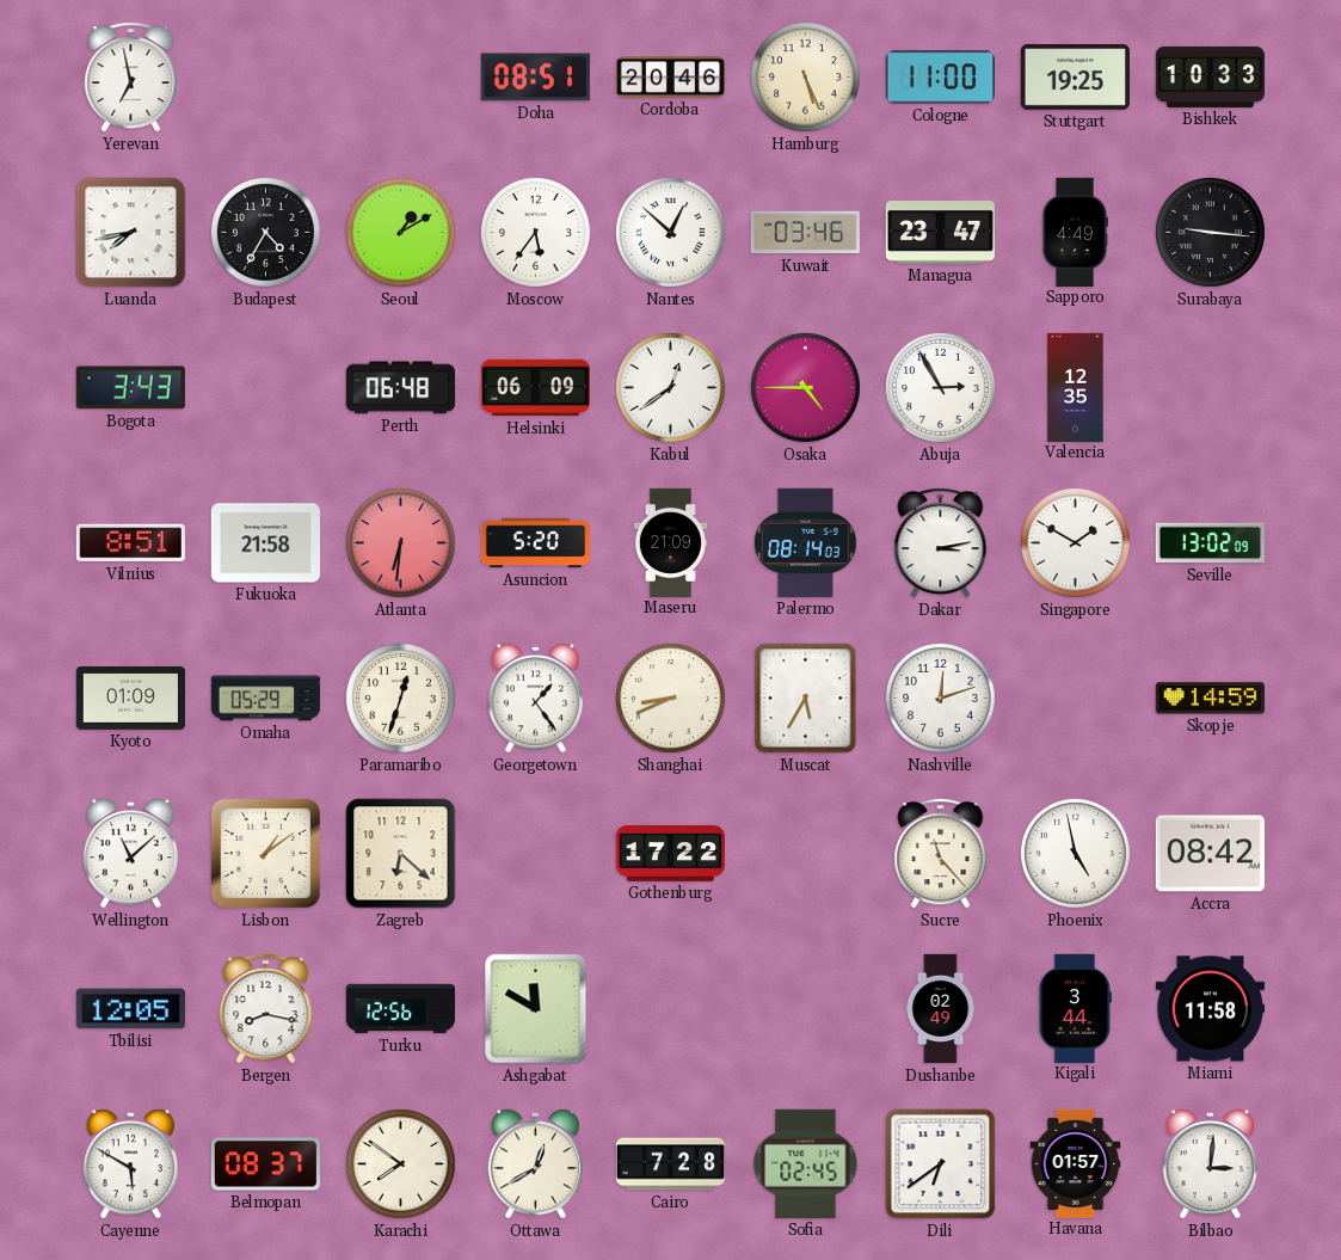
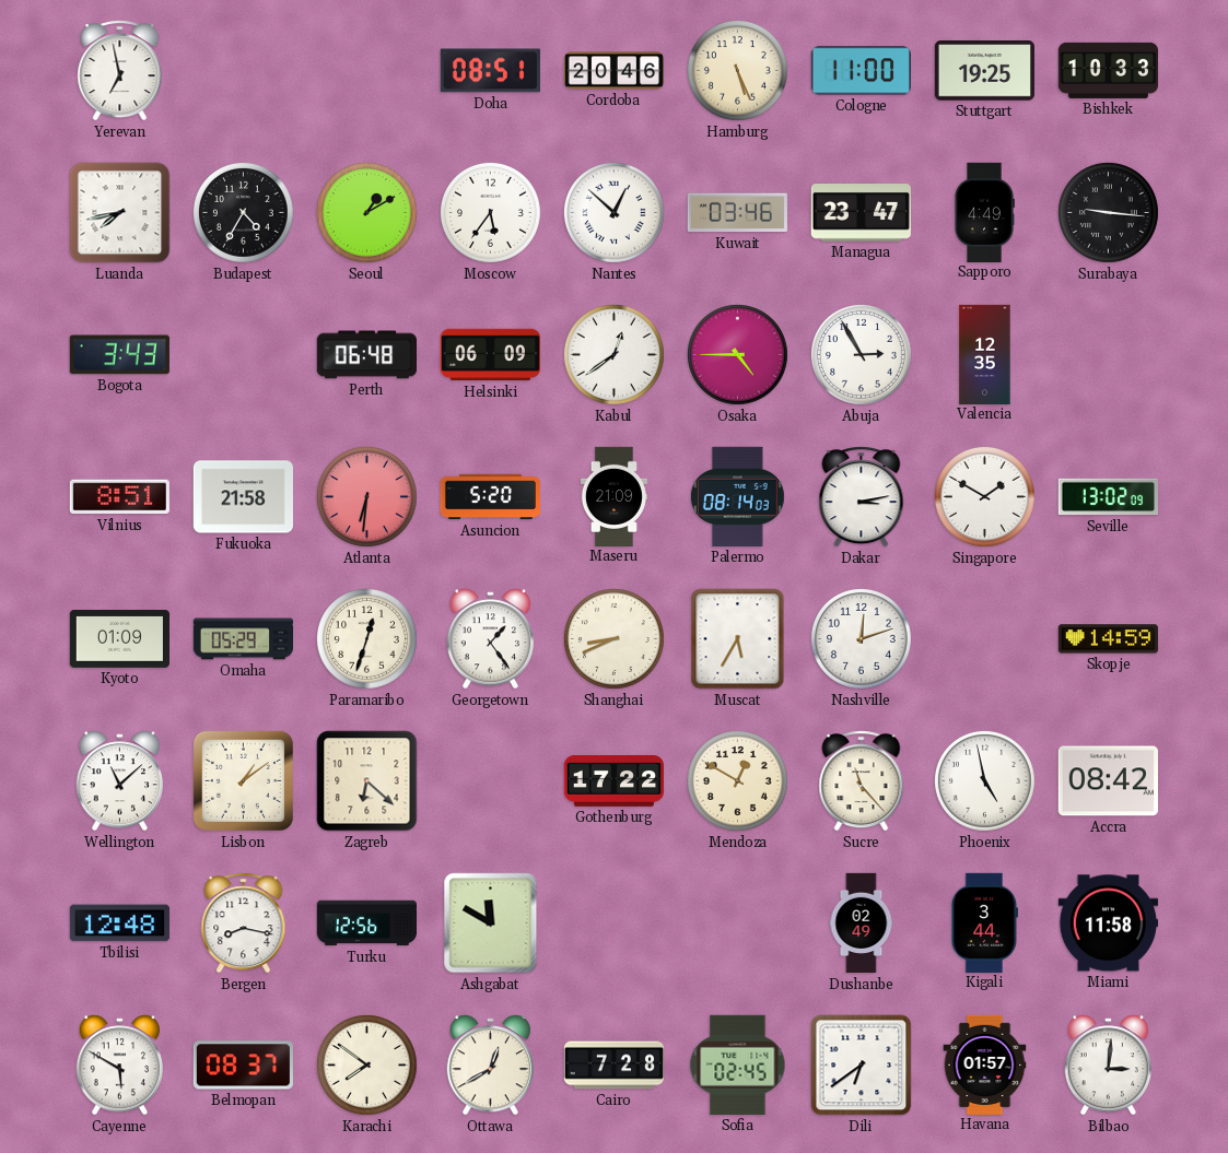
Mendoza: none -> 12:50
Tbilisi: 12:05 -> 12:48
